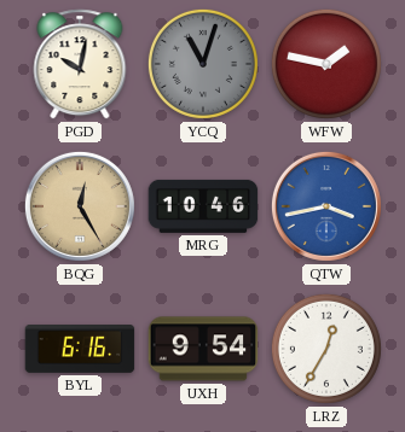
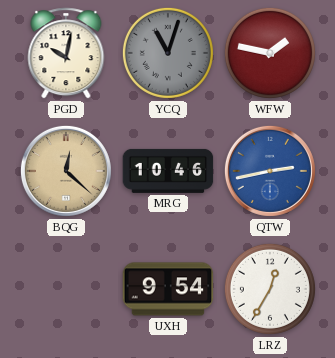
BQG: 12:25 -> 12:22
QTW: 3:43 -> 2:43
BYL: 6:16 -> none
